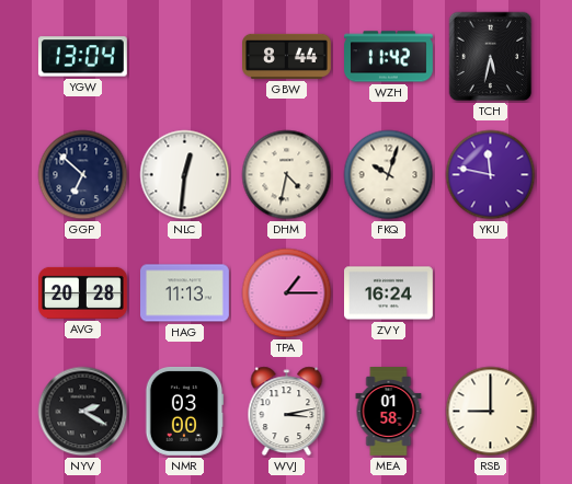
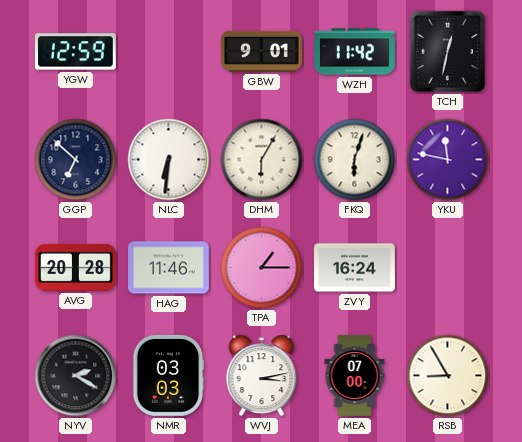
YGW: 13:04 -> 12:59
GBW: 8:44 -> 9:01
TCH: 5:32 -> 12:32
NLC: 12:31 -> 6:31
DHM: 4:32 -> 6:05
FKQ: 10:03 -> 6:03
HAG: 11:13 -> 11:46
NMR: 03:00 -> 03:03
MEA: 01:58 -> 07:00
RSB: 9:00 -> 8:55
